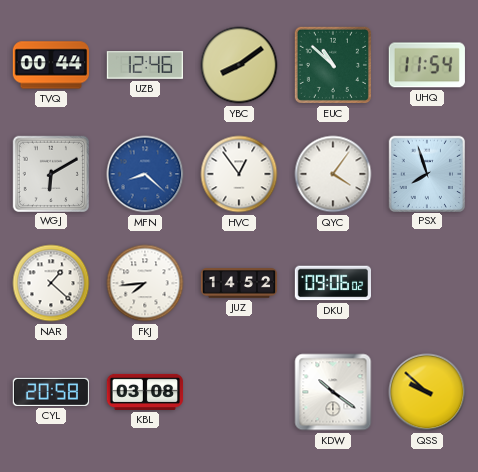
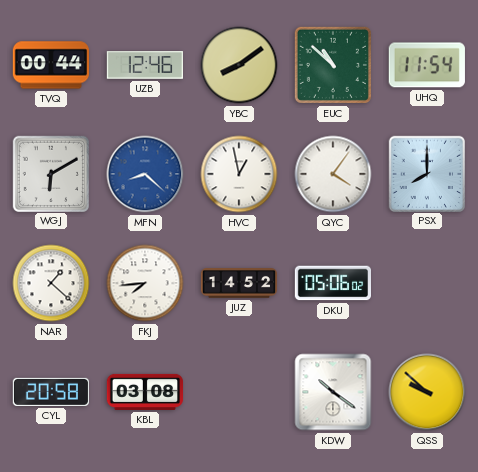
HVC: 12:54 -> 12:58
PSX: 7:57 -> 8:00
DKU: 09:06 -> 05:06
